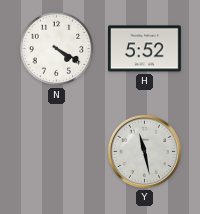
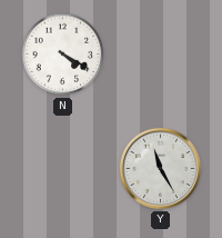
H: 5:52 -> none
Y: 11:28 -> 11:25
